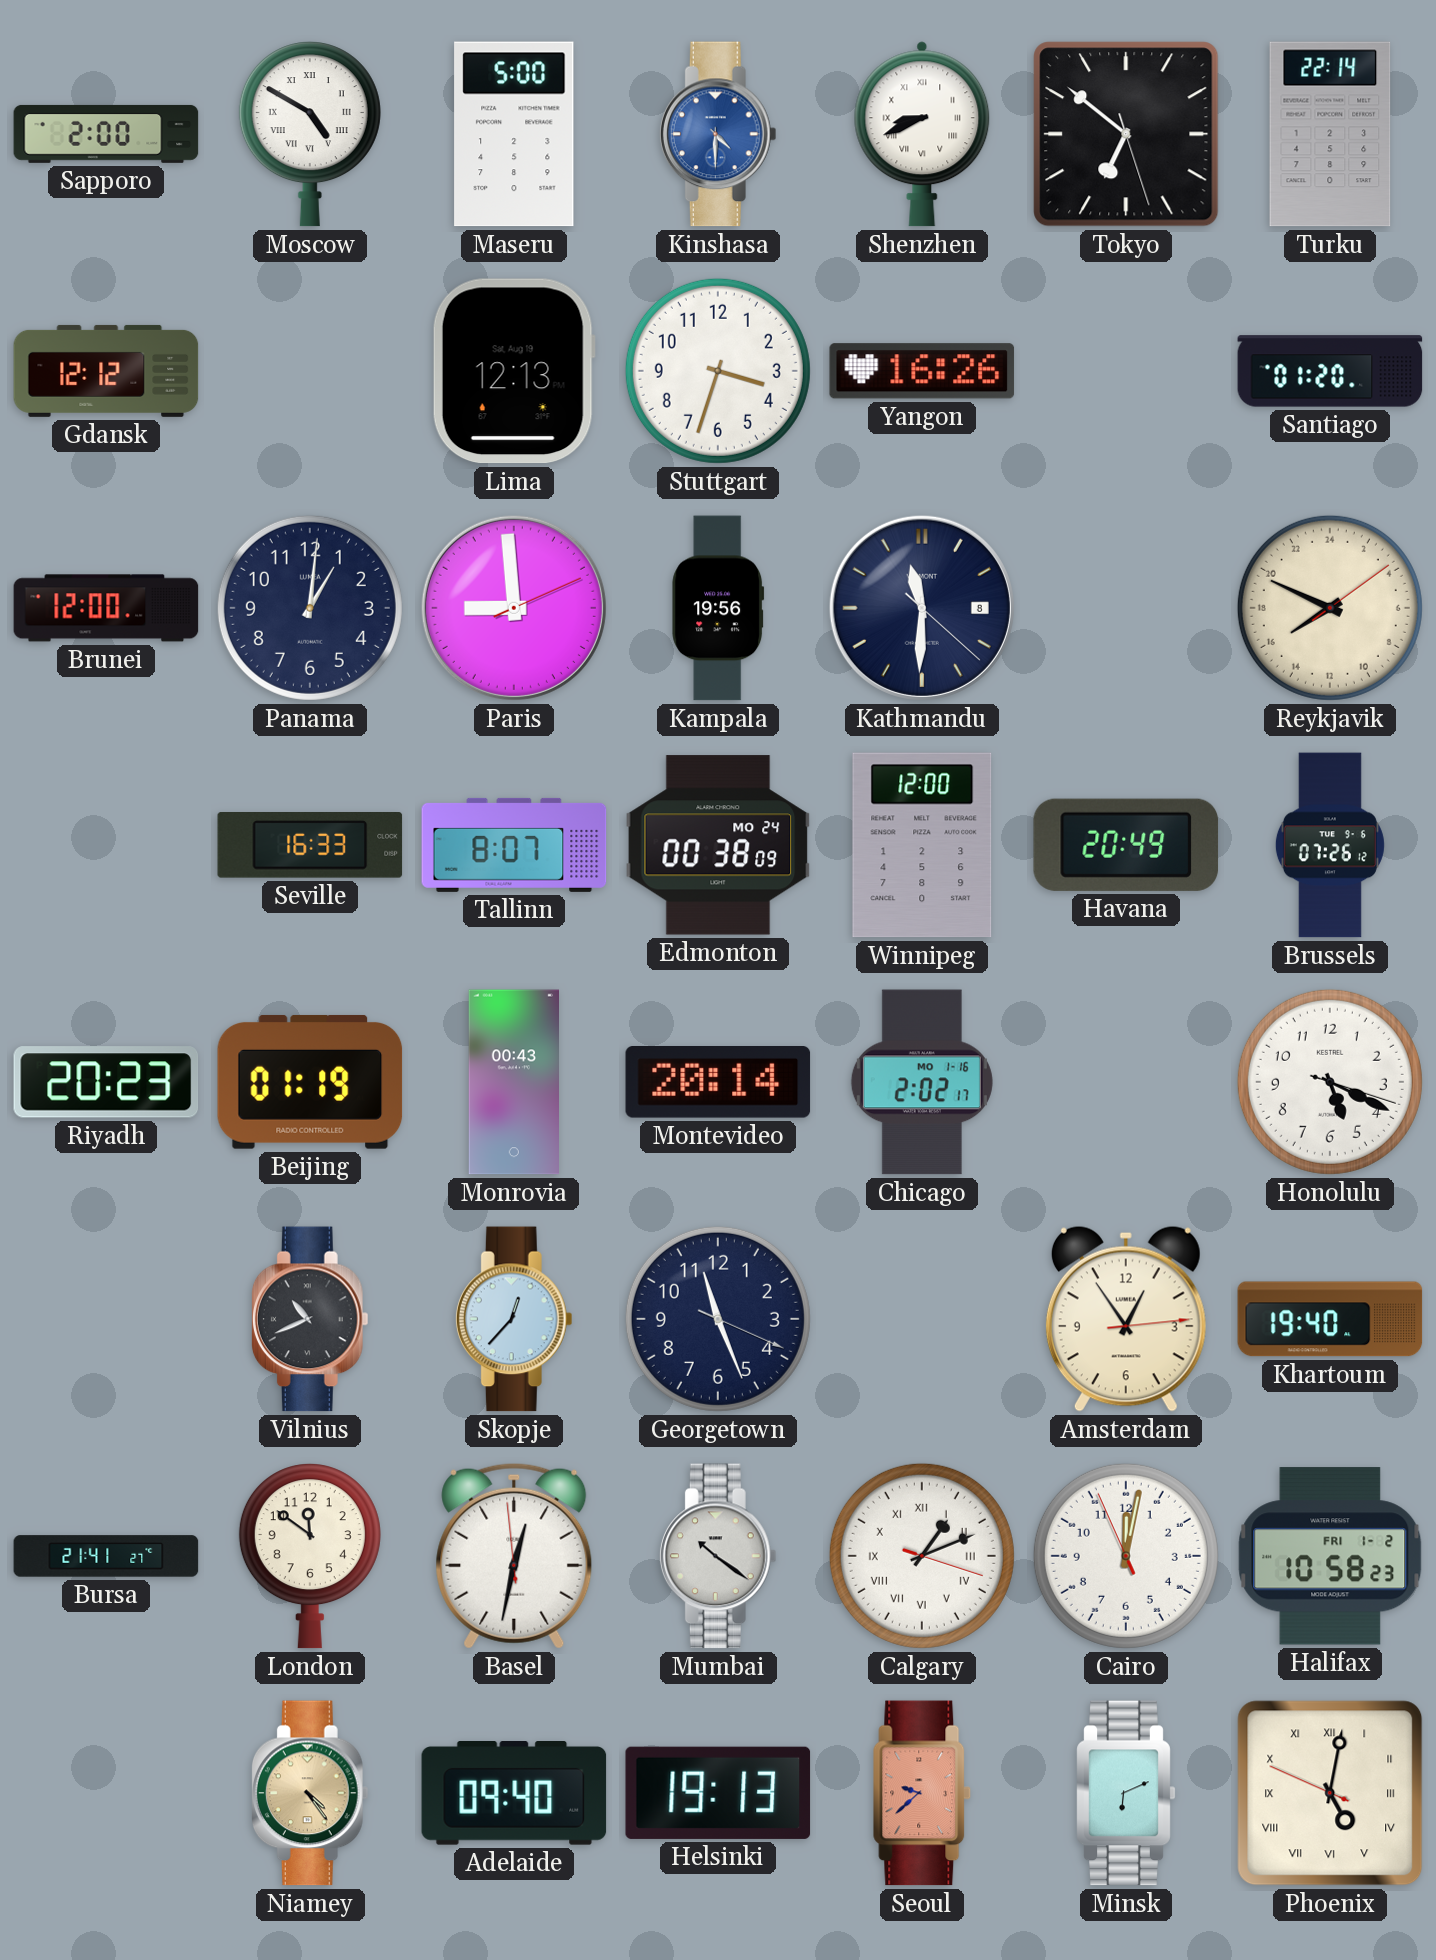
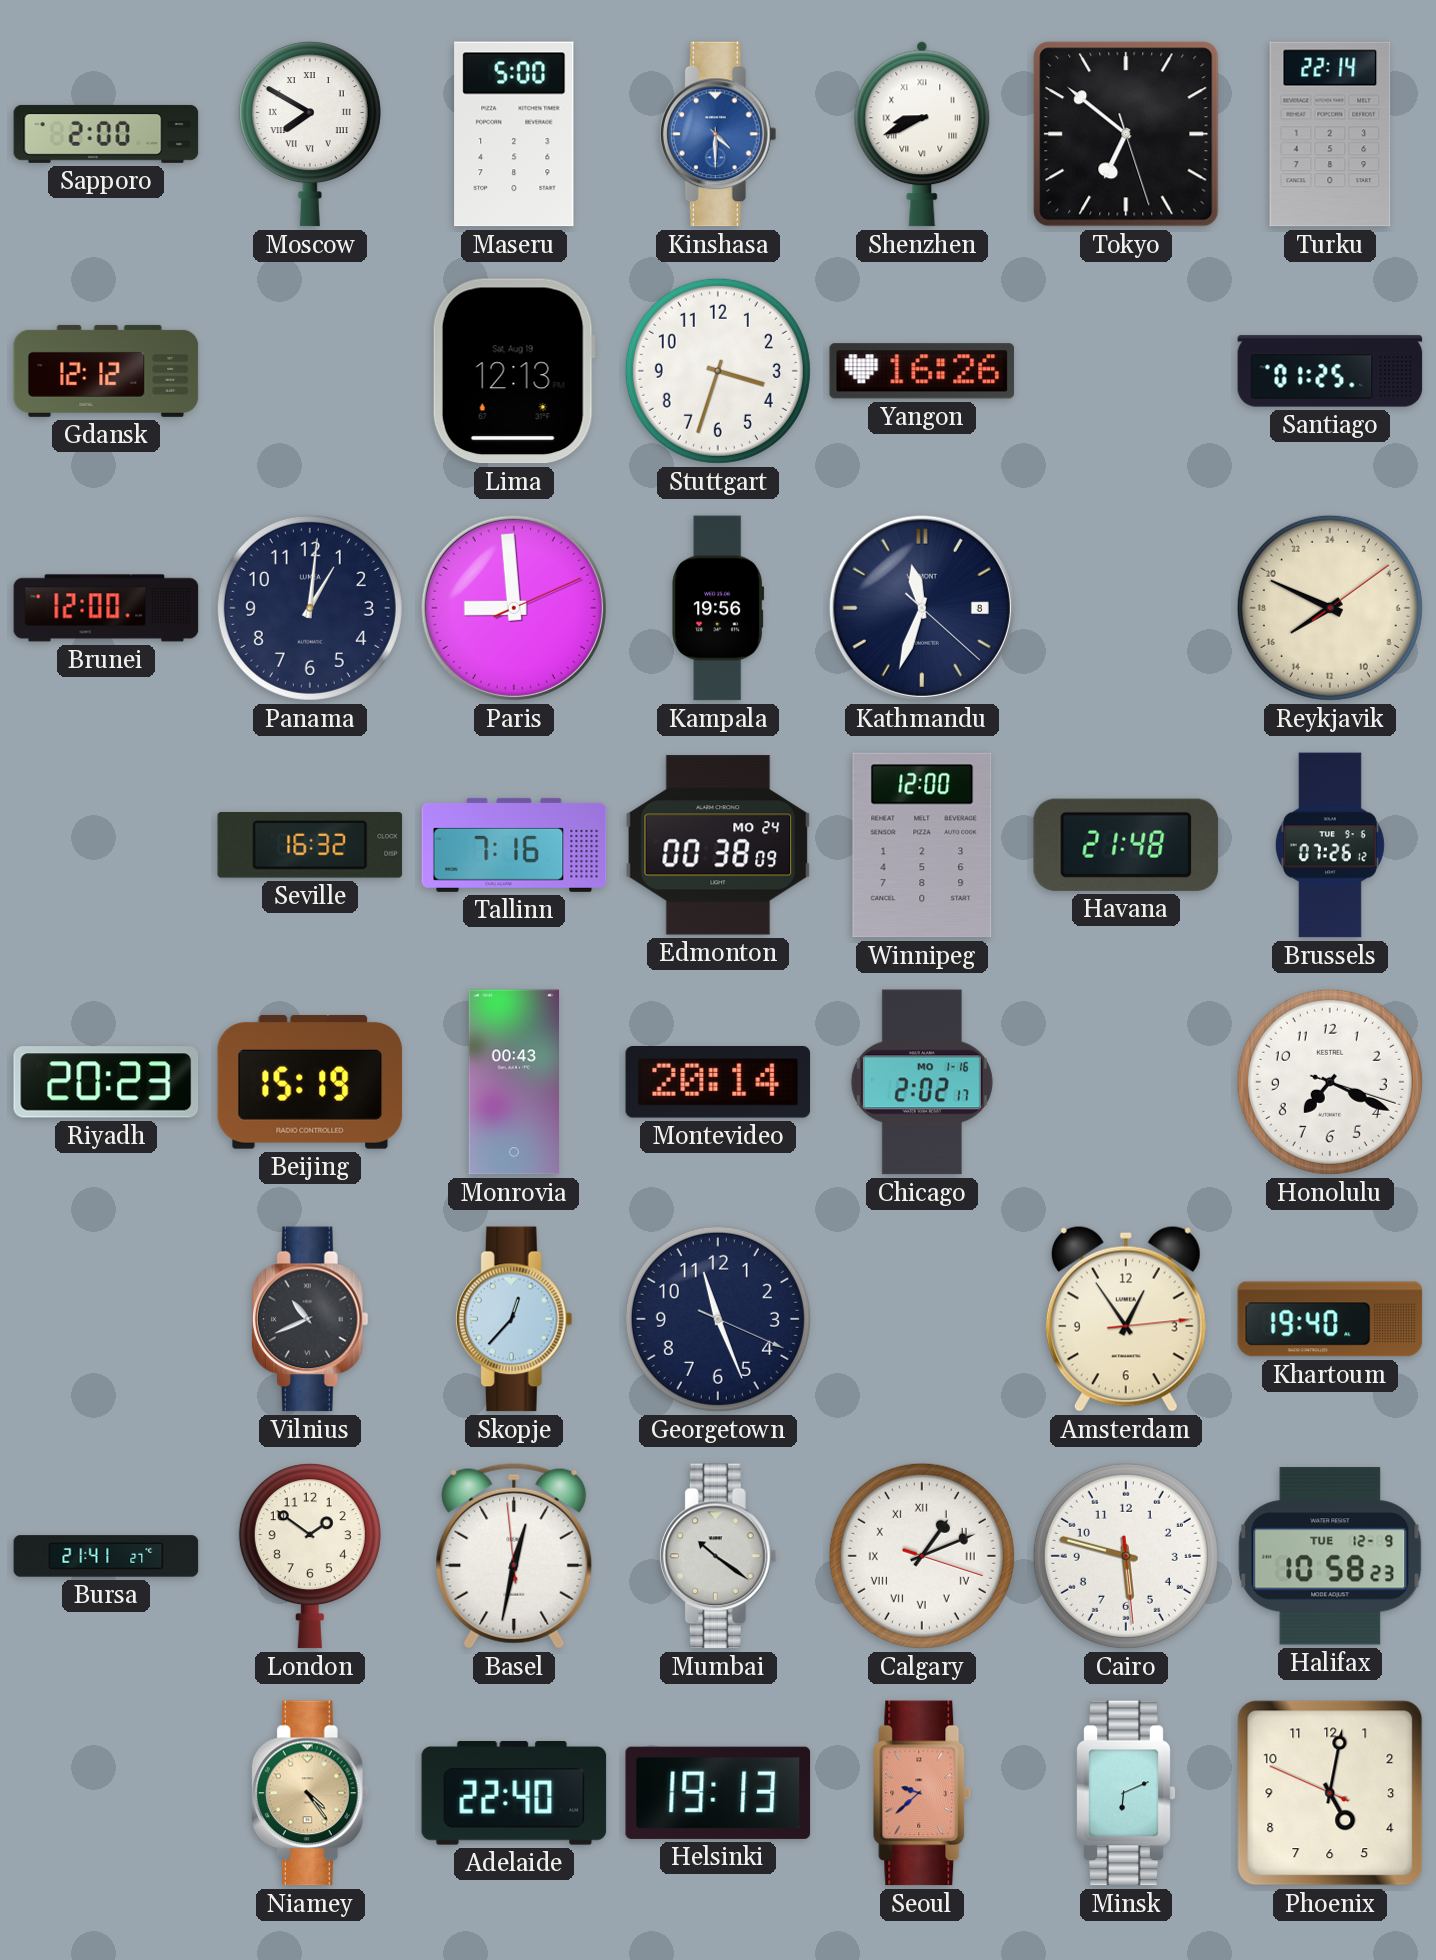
Moscow: 4:50 -> 7:50
Santiago: 01:20 -> 01:25
Kathmandu: 11:30 -> 11:33
Seville: 16:33 -> 16:32
Tallinn: 8:07 -> 7:16
Havana: 20:49 -> 21:48
Beijing: 01:19 -> 15:19
Honolulu: 5:19 -> 7:19
London: 11:51 -> 1:51
Cairo: 12:01 -> 5:47
Halifax date: FRI 1-2 -> TUE 12-9
Adelaide: 09:40 -> 22:40
Phoenix numerals: Roman -> Arabic
